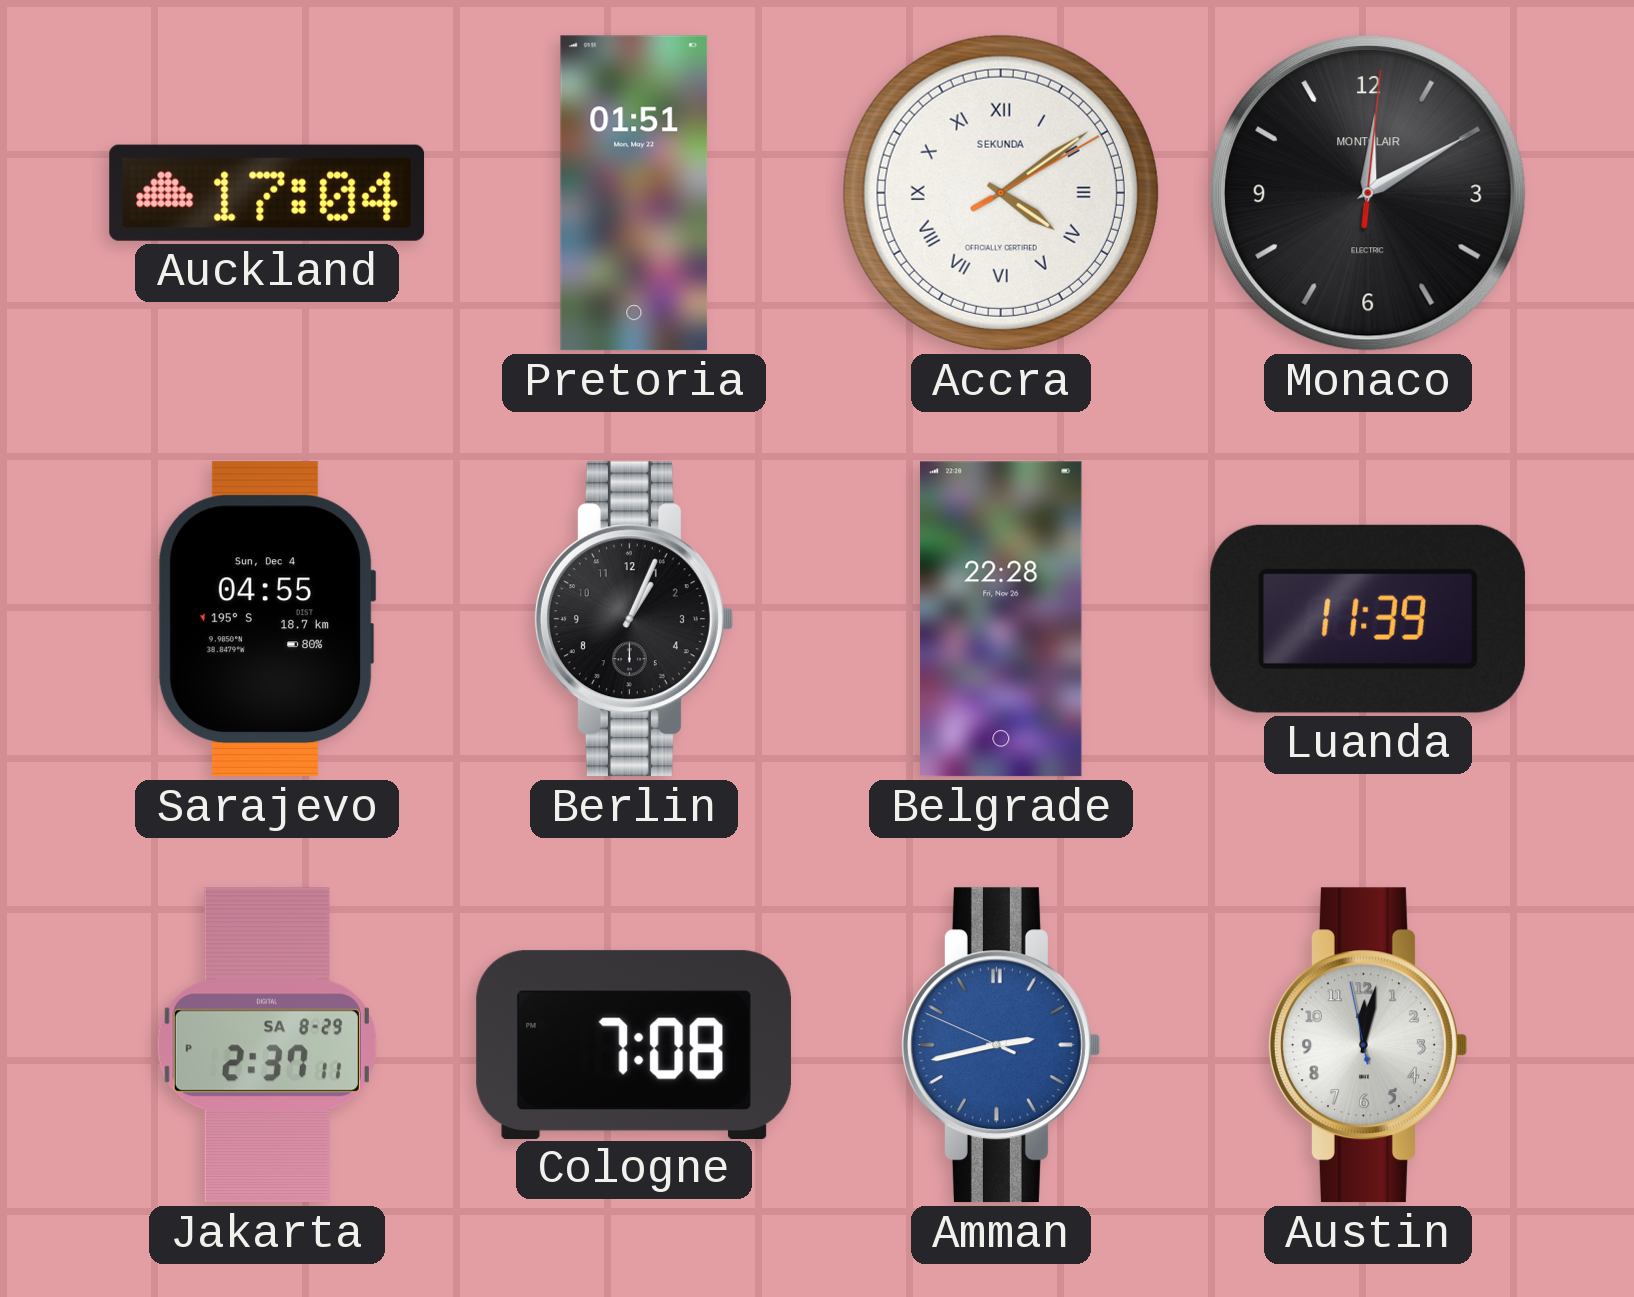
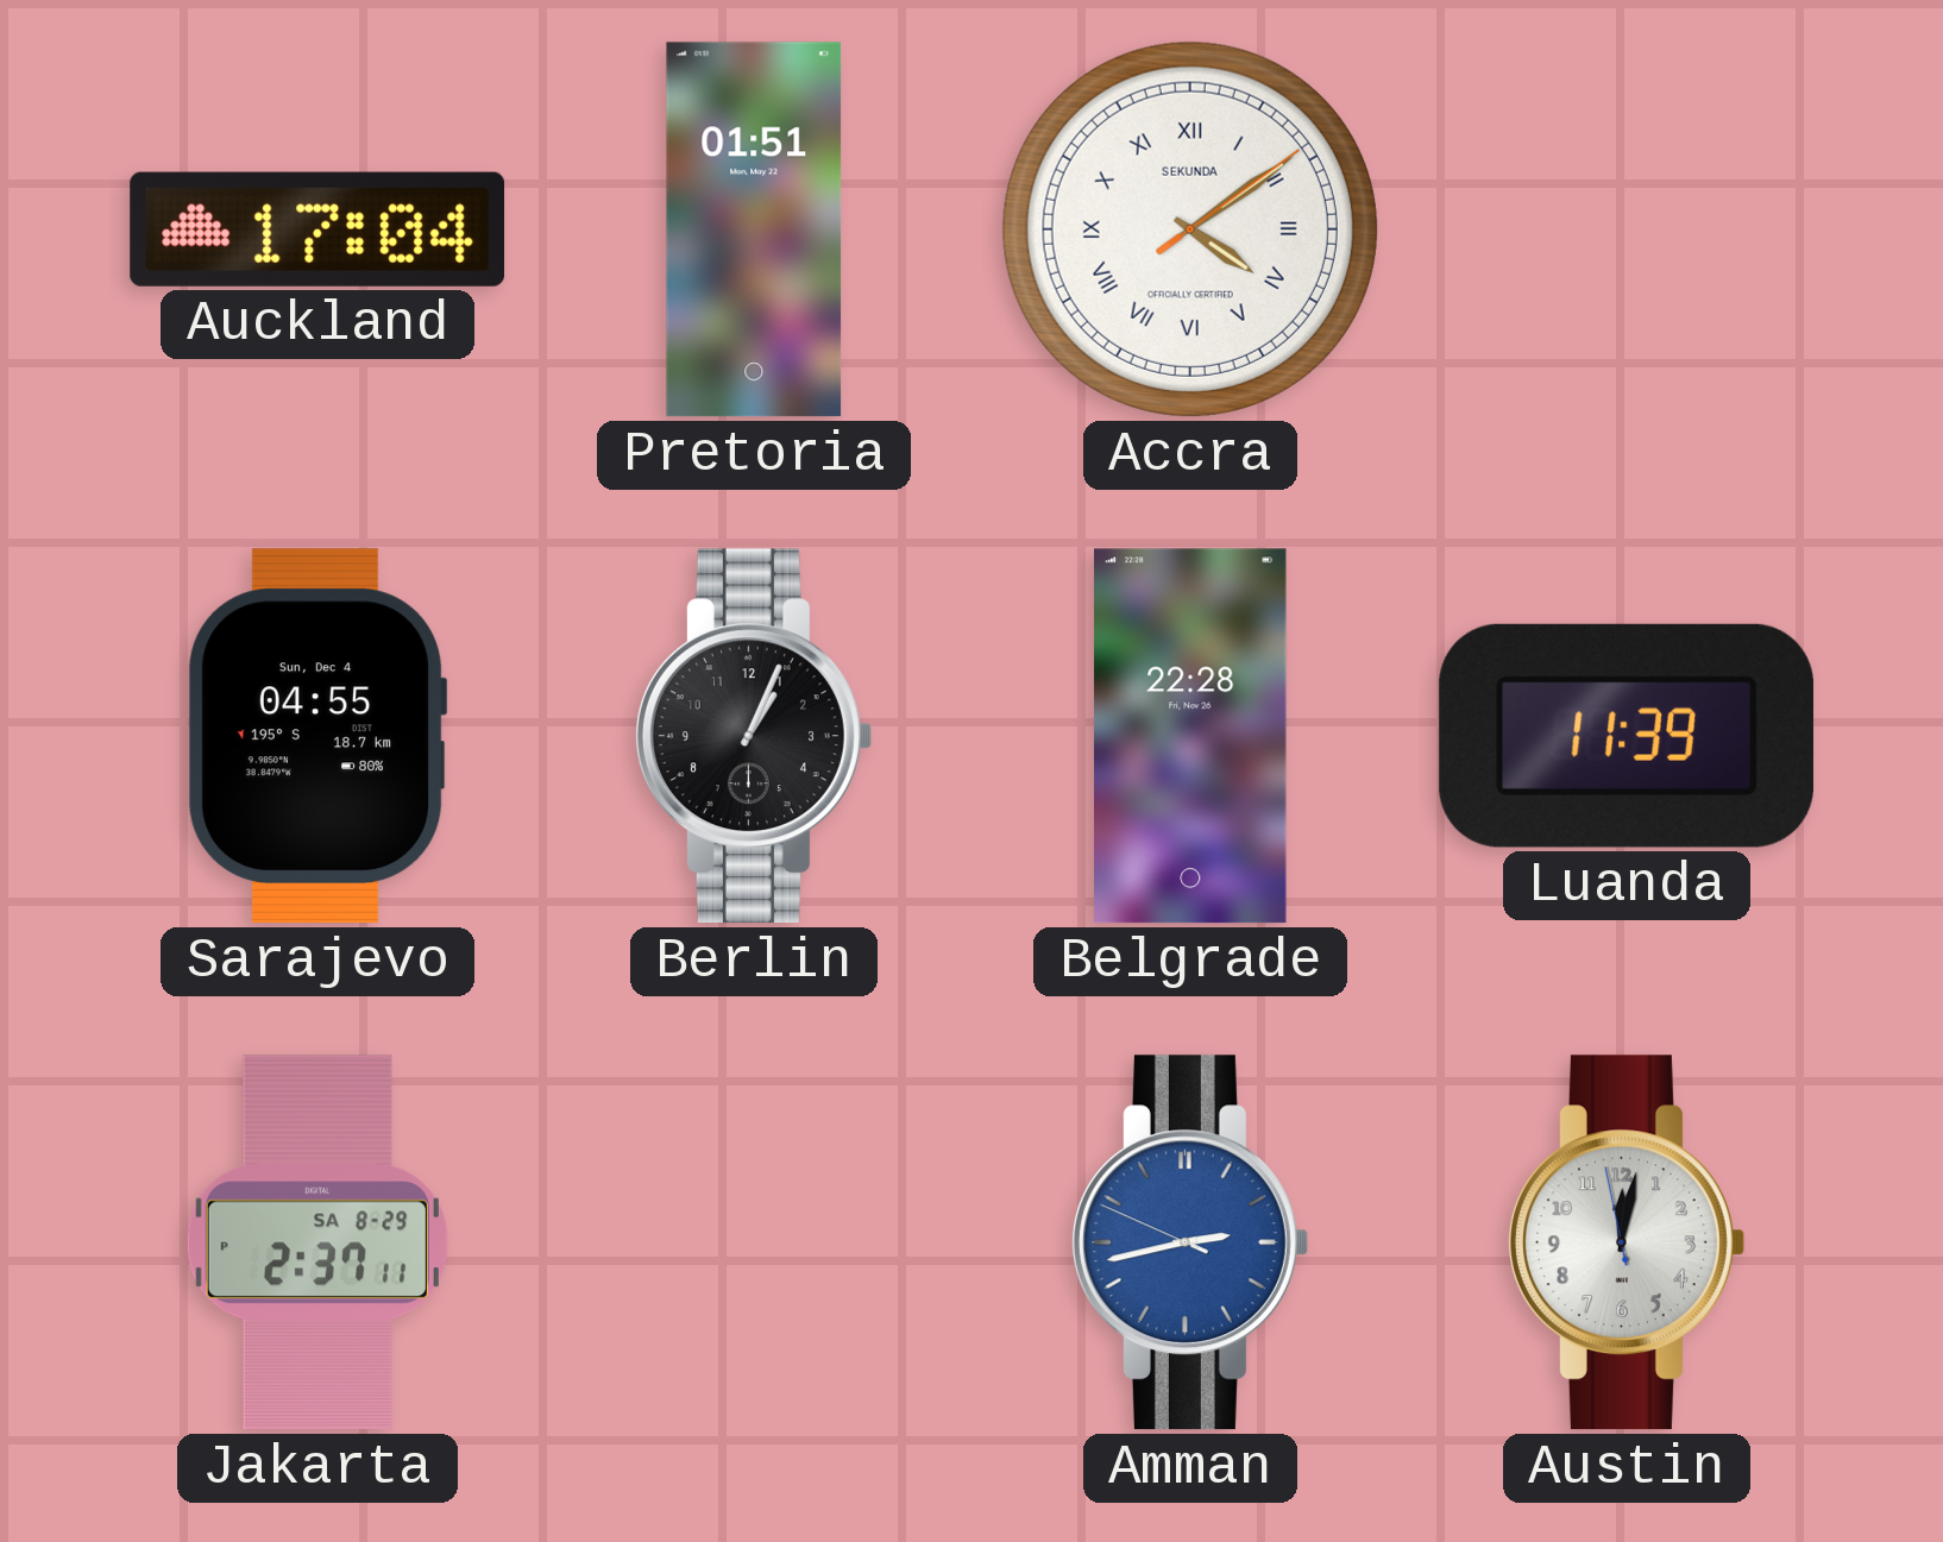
Accra: 4:09:10 -> 4:09:09
Monaco: 12:10 -> none
Cologne: 7:08 -> none
